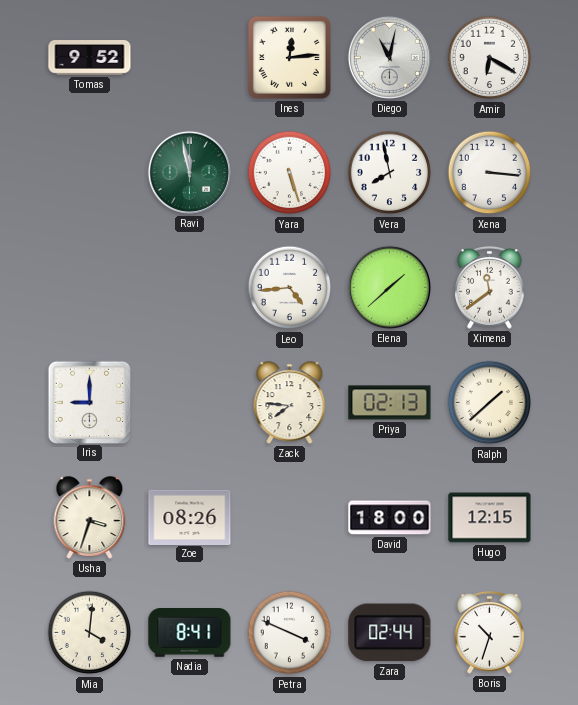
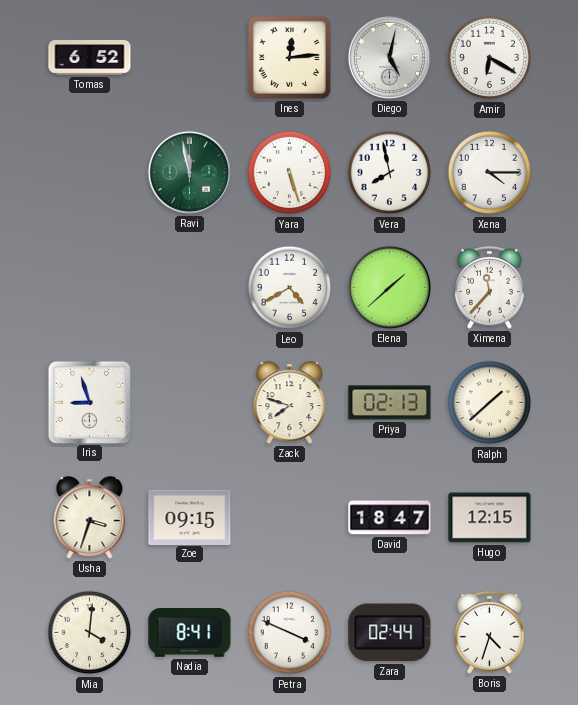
Tomas: 9:52 -> 6:52
Diego: 11:02 -> 5:02
Xena: 3:16 -> 4:15
Leo: 4:44 -> 4:40
Ximena: 11:39 -> 11:37
Iris: 9:00 -> 8:57
Zack: 7:46 -> 7:48
Zoe: 08:26 -> 09:15
David: 18:00 -> 18:47
Boris: 10:33 -> 4:33
